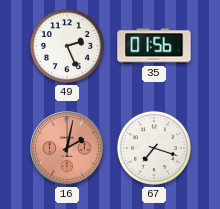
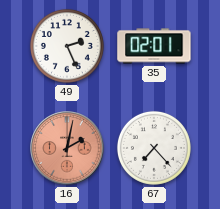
35: 01:56 -> 02:01
67: 7:18 -> 7:23
